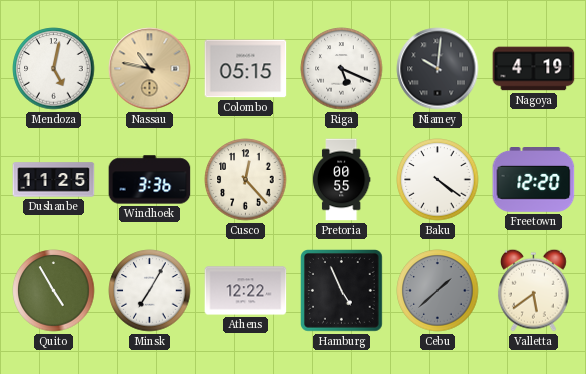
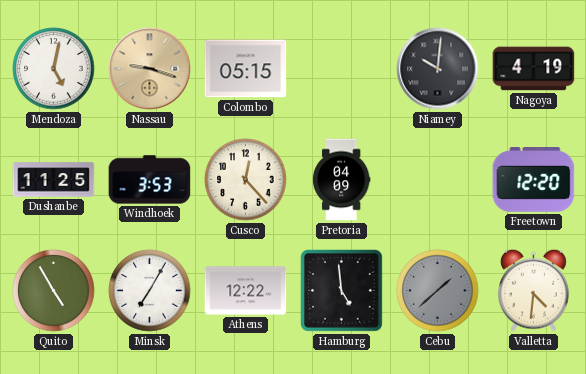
Nassau: 10:47 -> 9:18
Riga: 5:19 -> none
Windhoek: 3:36 -> 3:53
Pretoria: 00:55 -> 04:09
Baku: 4:21 -> none
Hamburg: 4:56 -> 4:59
Valletta: 5:39 -> 4:31
